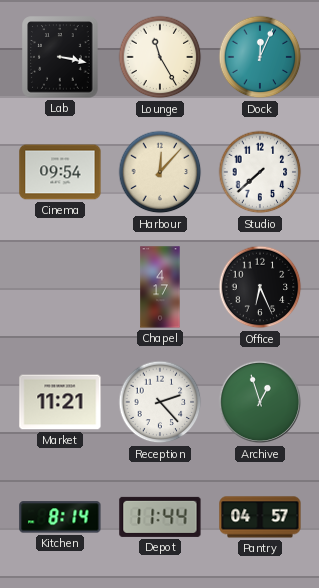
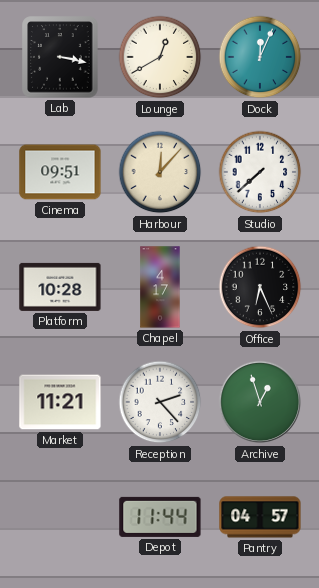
Lounge: 11:25 -> 12:40
Cinema: 09:54 -> 09:51
Platform: none -> 10:28
Kitchen: 8:14 -> none
